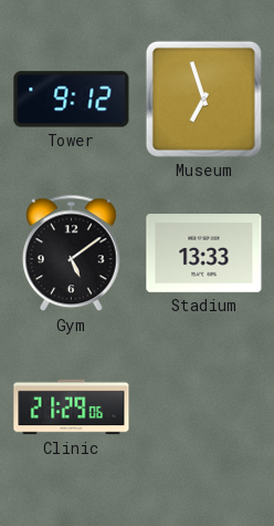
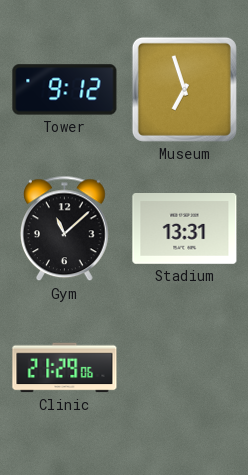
Gym: 5:09 -> 11:08
Stadium: 13:33 -> 13:31
